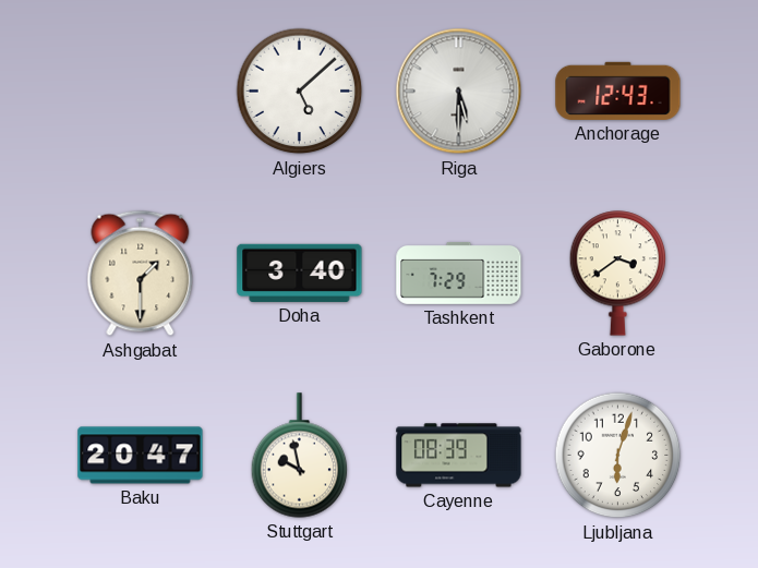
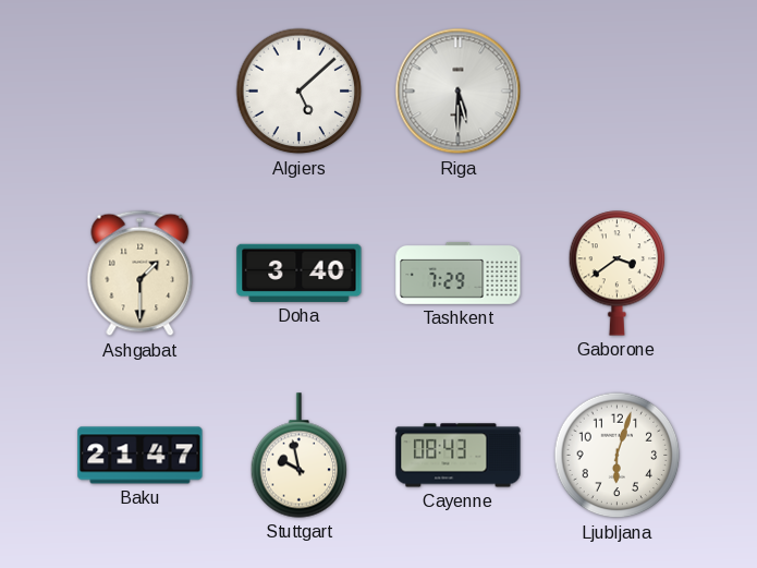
Anchorage: 12:43 -> none
Baku: 20:47 -> 21:47
Cayenne: 08:39 -> 08:43
